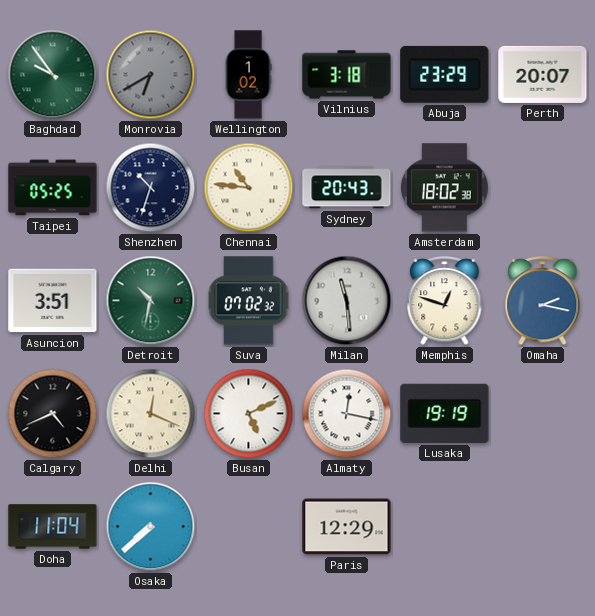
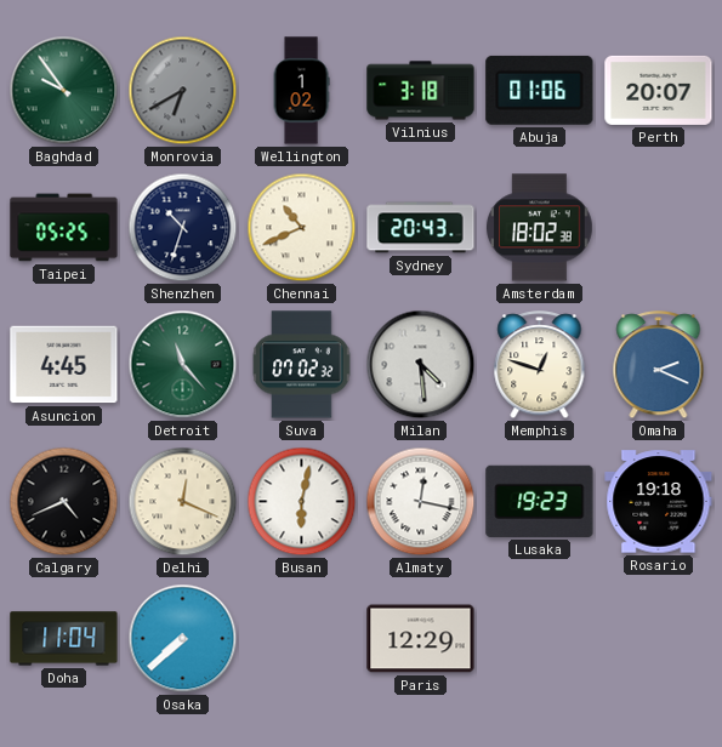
Abuja: 23:29 -> 01:06
Chennai: 10:46 -> 10:41
Asuncion: 3:51 -> 4:45
Detroit: 10:32 -> 11:23
Milan: 11:29 -> 4:29
Omaha: 2:17 -> 2:19
Busan: 5:11 -> 6:02
Lusaka: 19:19 -> 19:23
Rosario: none -> 19:18
